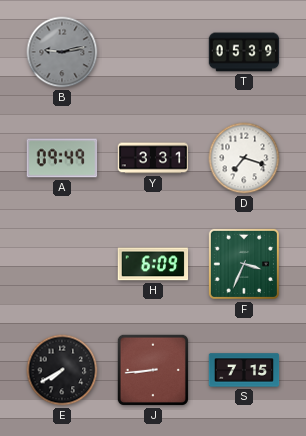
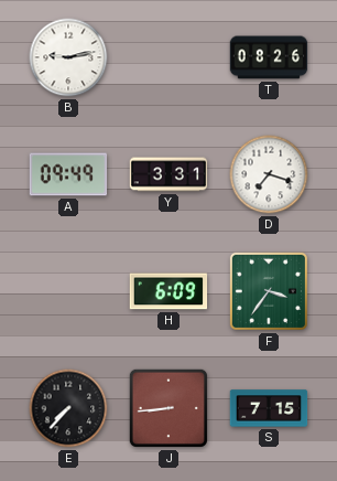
B dial: grey -> white
T: 05:39 -> 08:26
F: 3:34 -> 3:36
E: 7:40 -> 7:37
